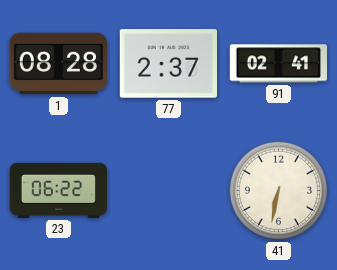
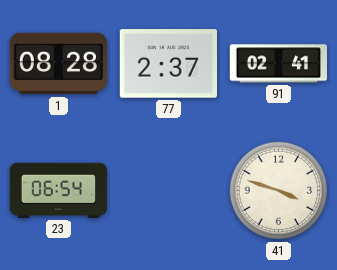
23: 06:22 -> 06:54
41: 6:32 -> 3:48
